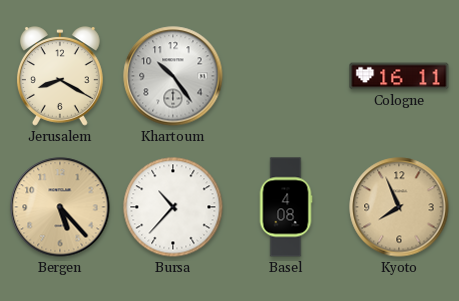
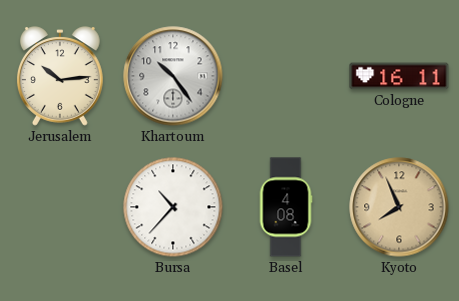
Jerusalem: 8:20 -> 10:14
Bergen: 5:23 -> none
